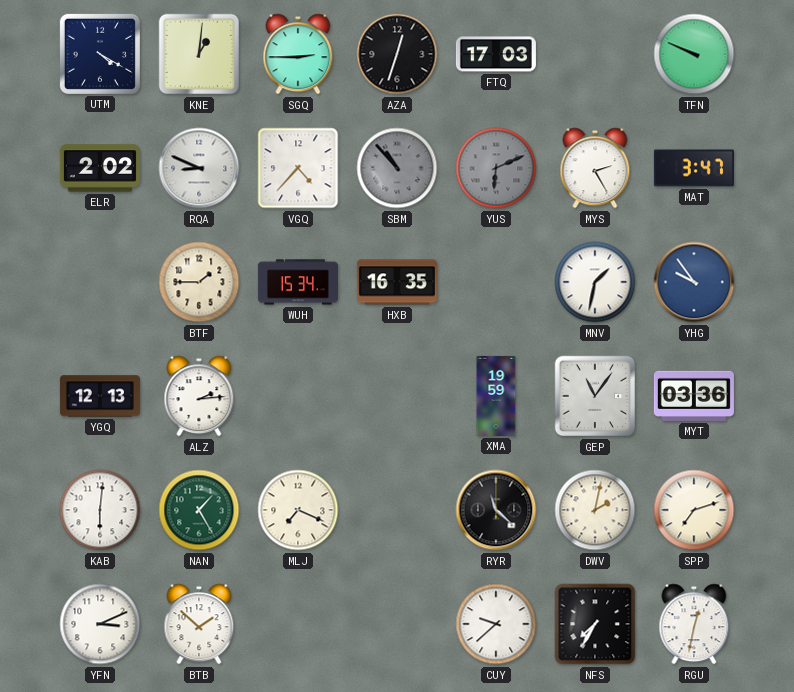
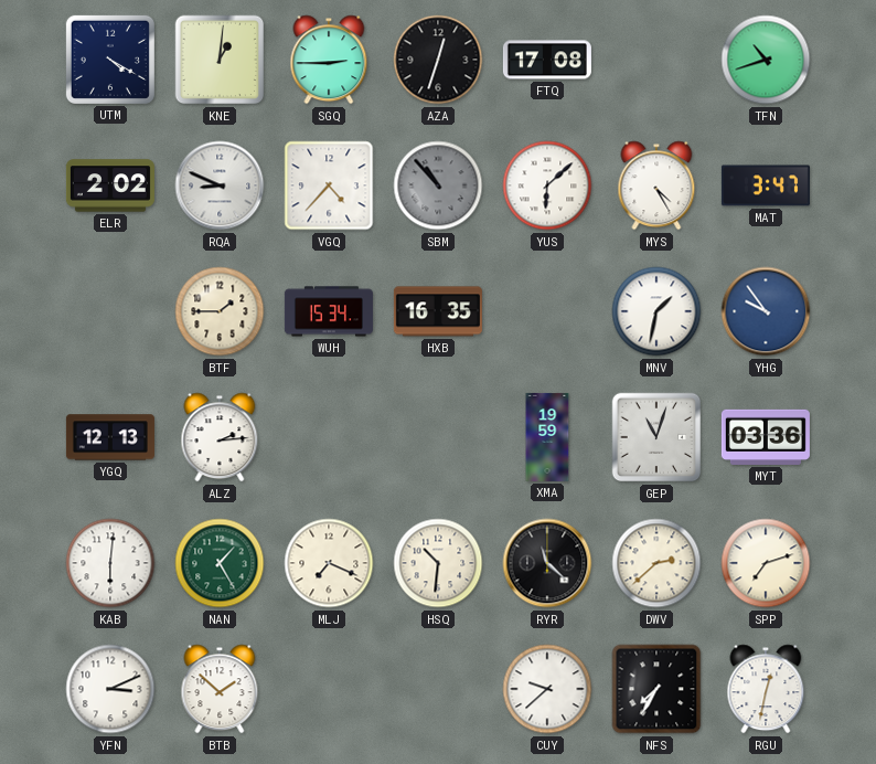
FTQ: 17:03 -> 17:08
TFN: 9:49 -> 10:42
YUS: 6:11 -> 6:08
YUS dial: grey -> white
MYS: 2:25 -> 4:25
GEP: 11:06 -> 11:03
HSQ: none -> 10:31
DWV: 2:02 -> 2:38
